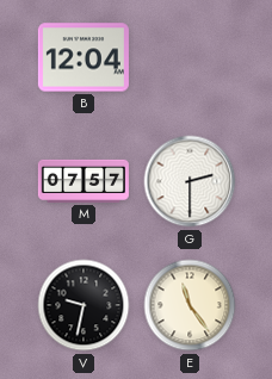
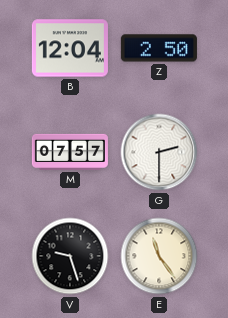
Z: none -> 2:50
V: 9:32 -> 9:27
